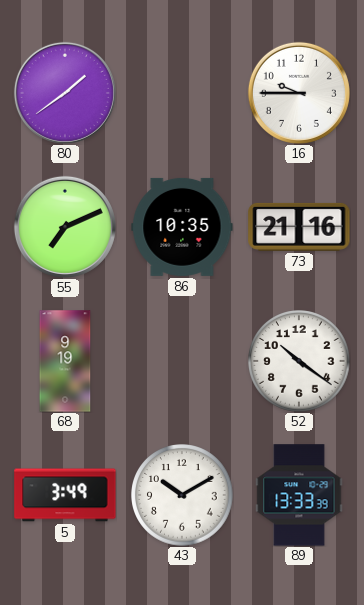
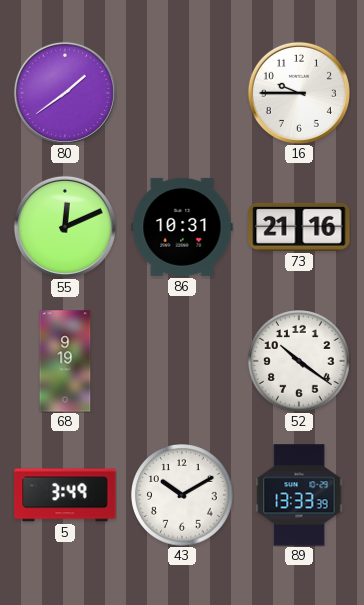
55: 7:11 -> 12:11
86: 10:35 -> 10:31
